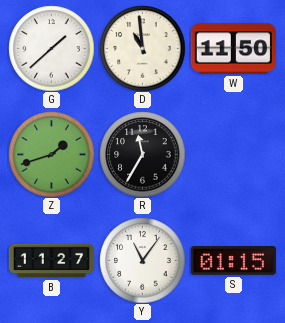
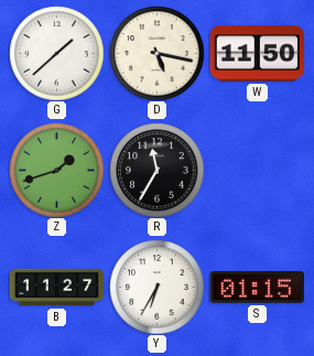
D: 10:59 -> 5:17
Y: 11:06 -> 6:35
